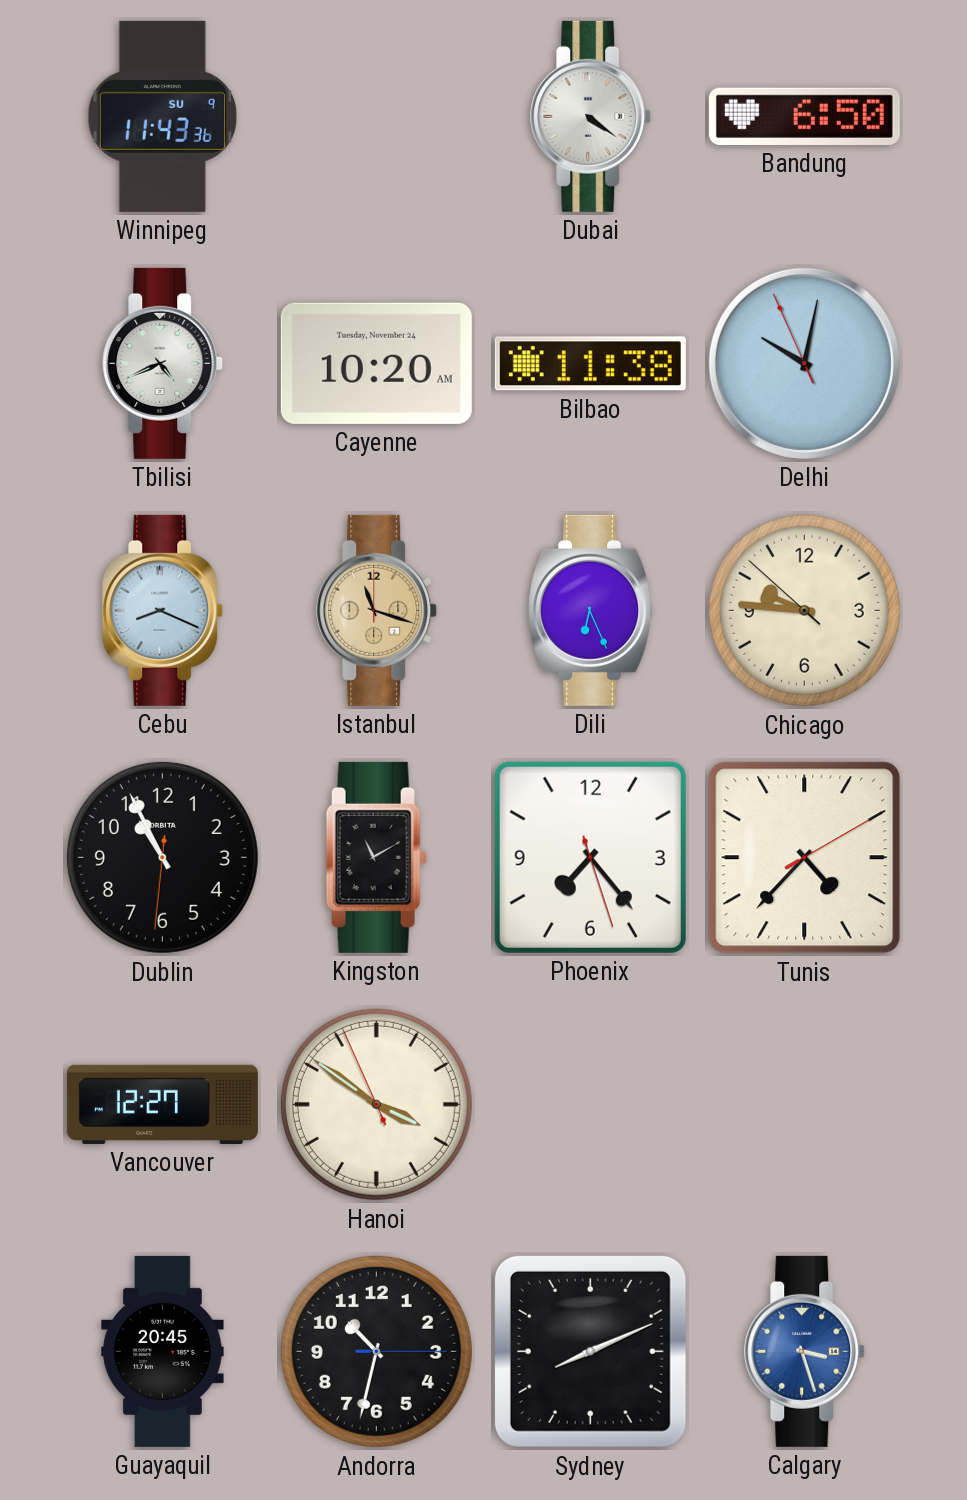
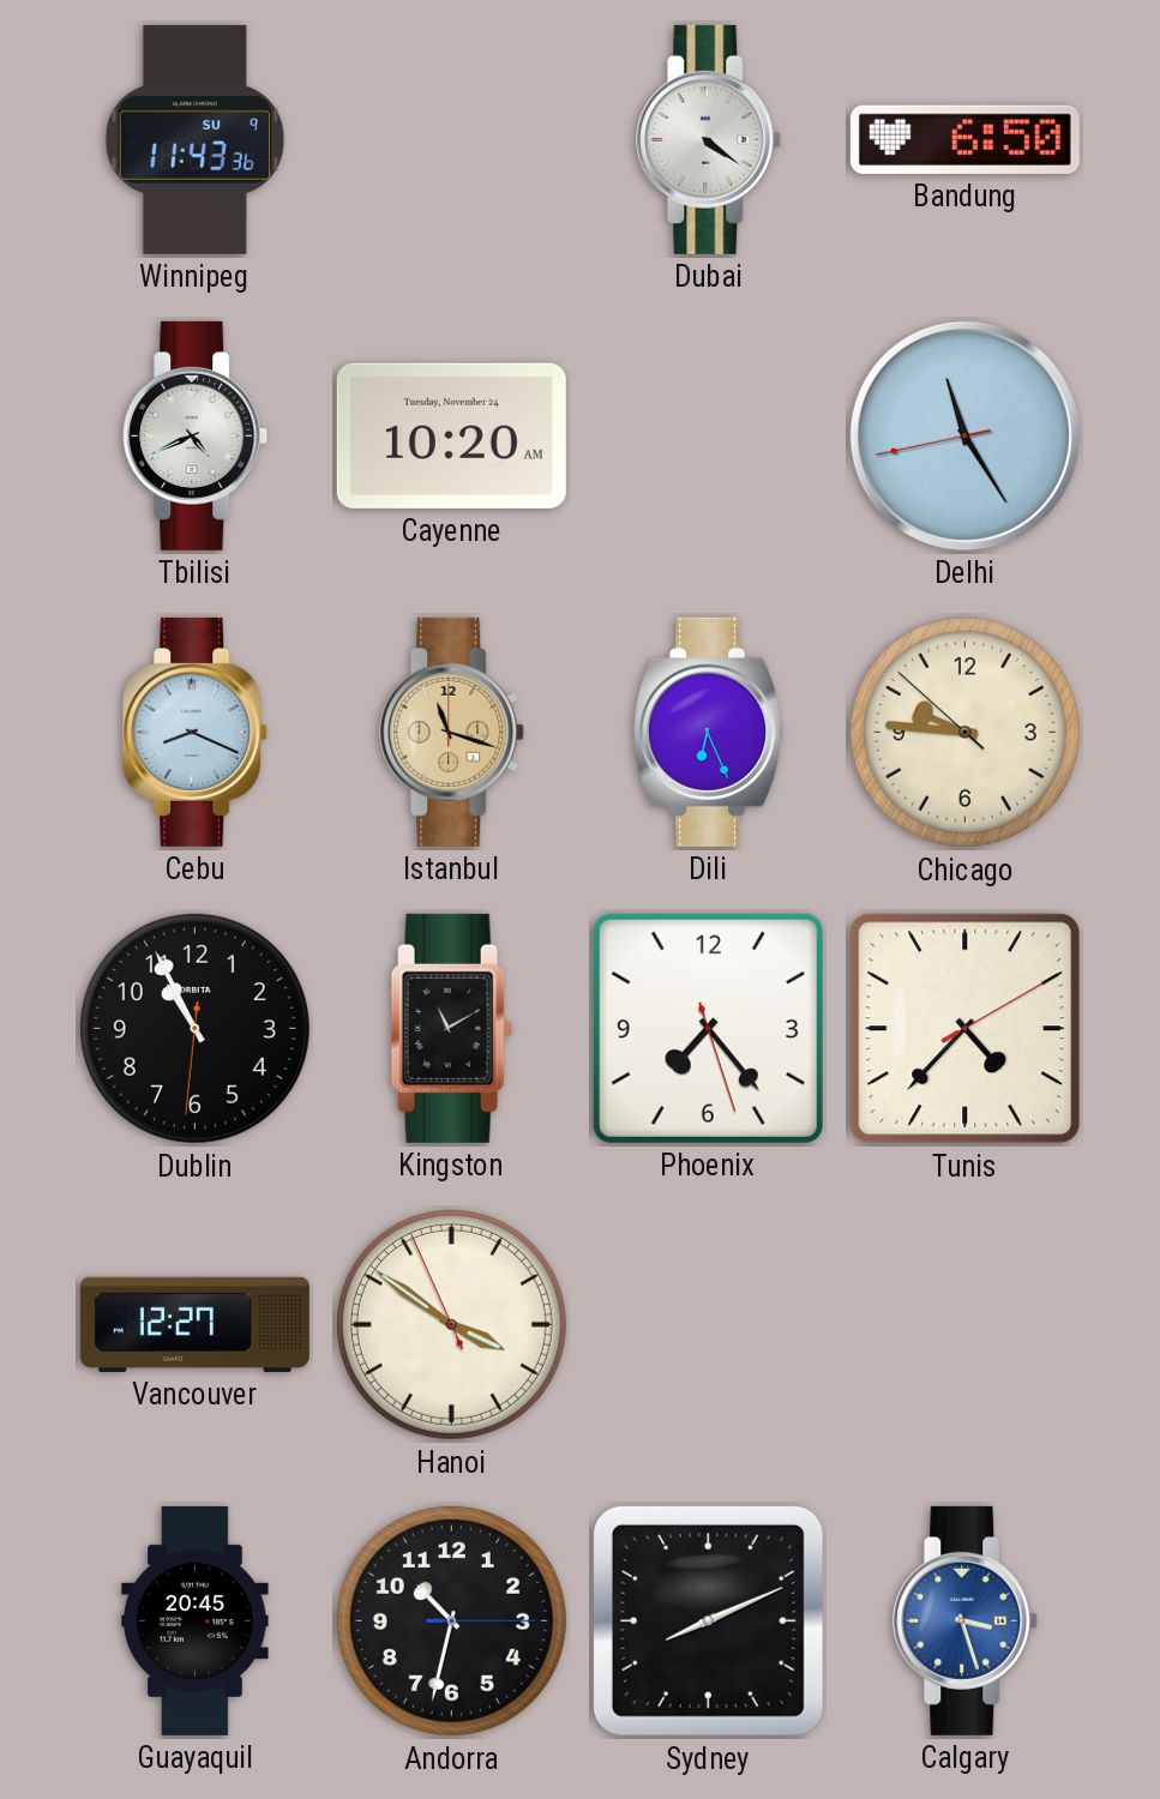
Bilbao: 11:38 -> none
Delhi: 10:01 -> 11:24
